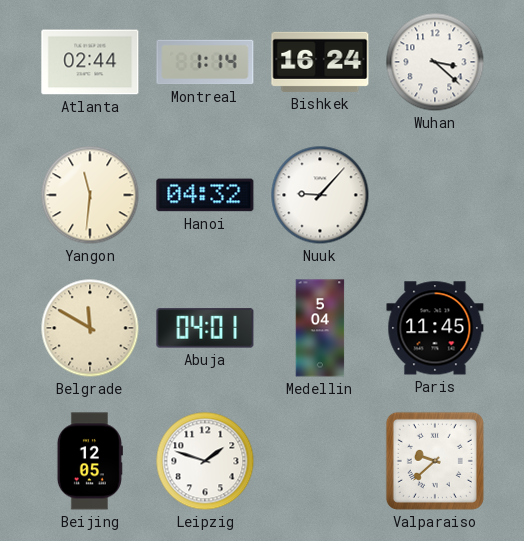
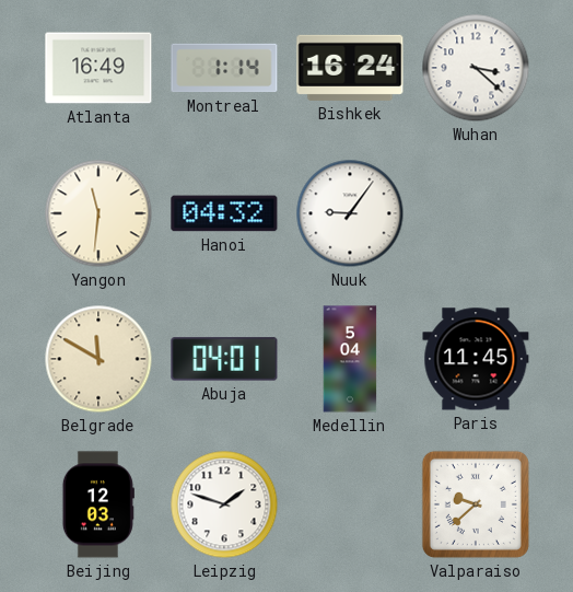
Atlanta: 02:44 -> 16:49
Nuuk: 9:07 -> 9:06
Beijing: 12:05 -> 12:03
